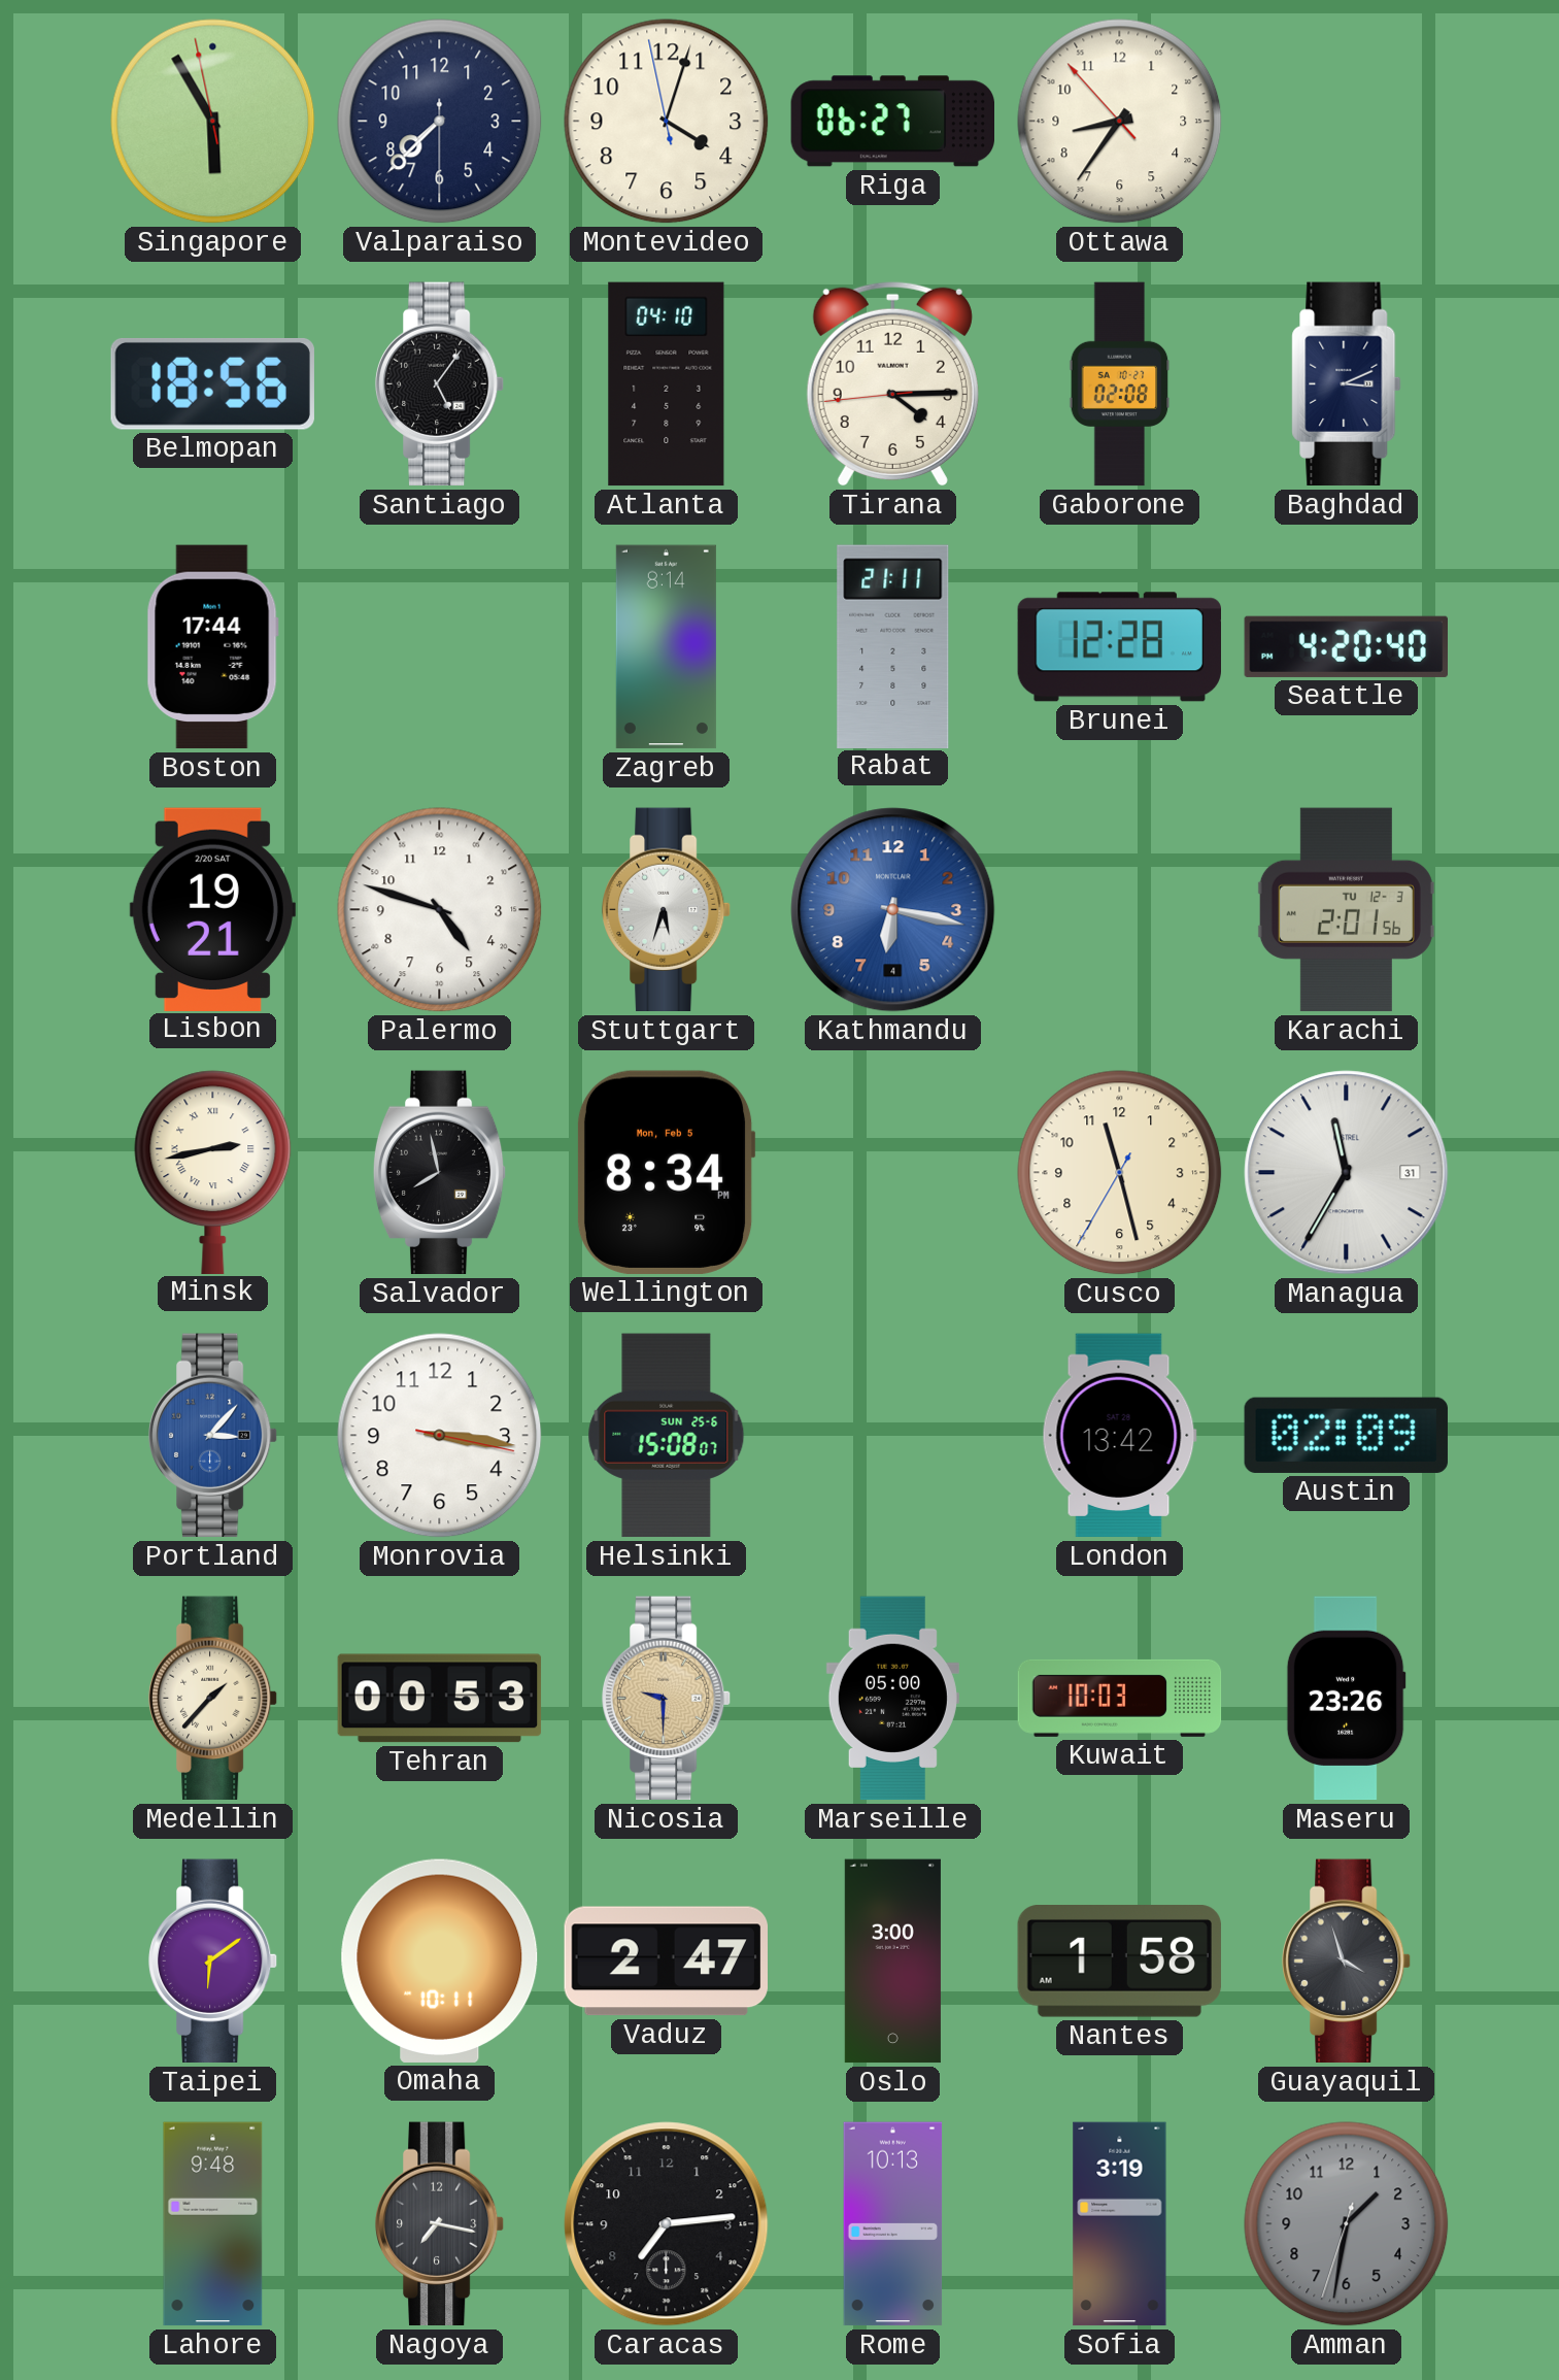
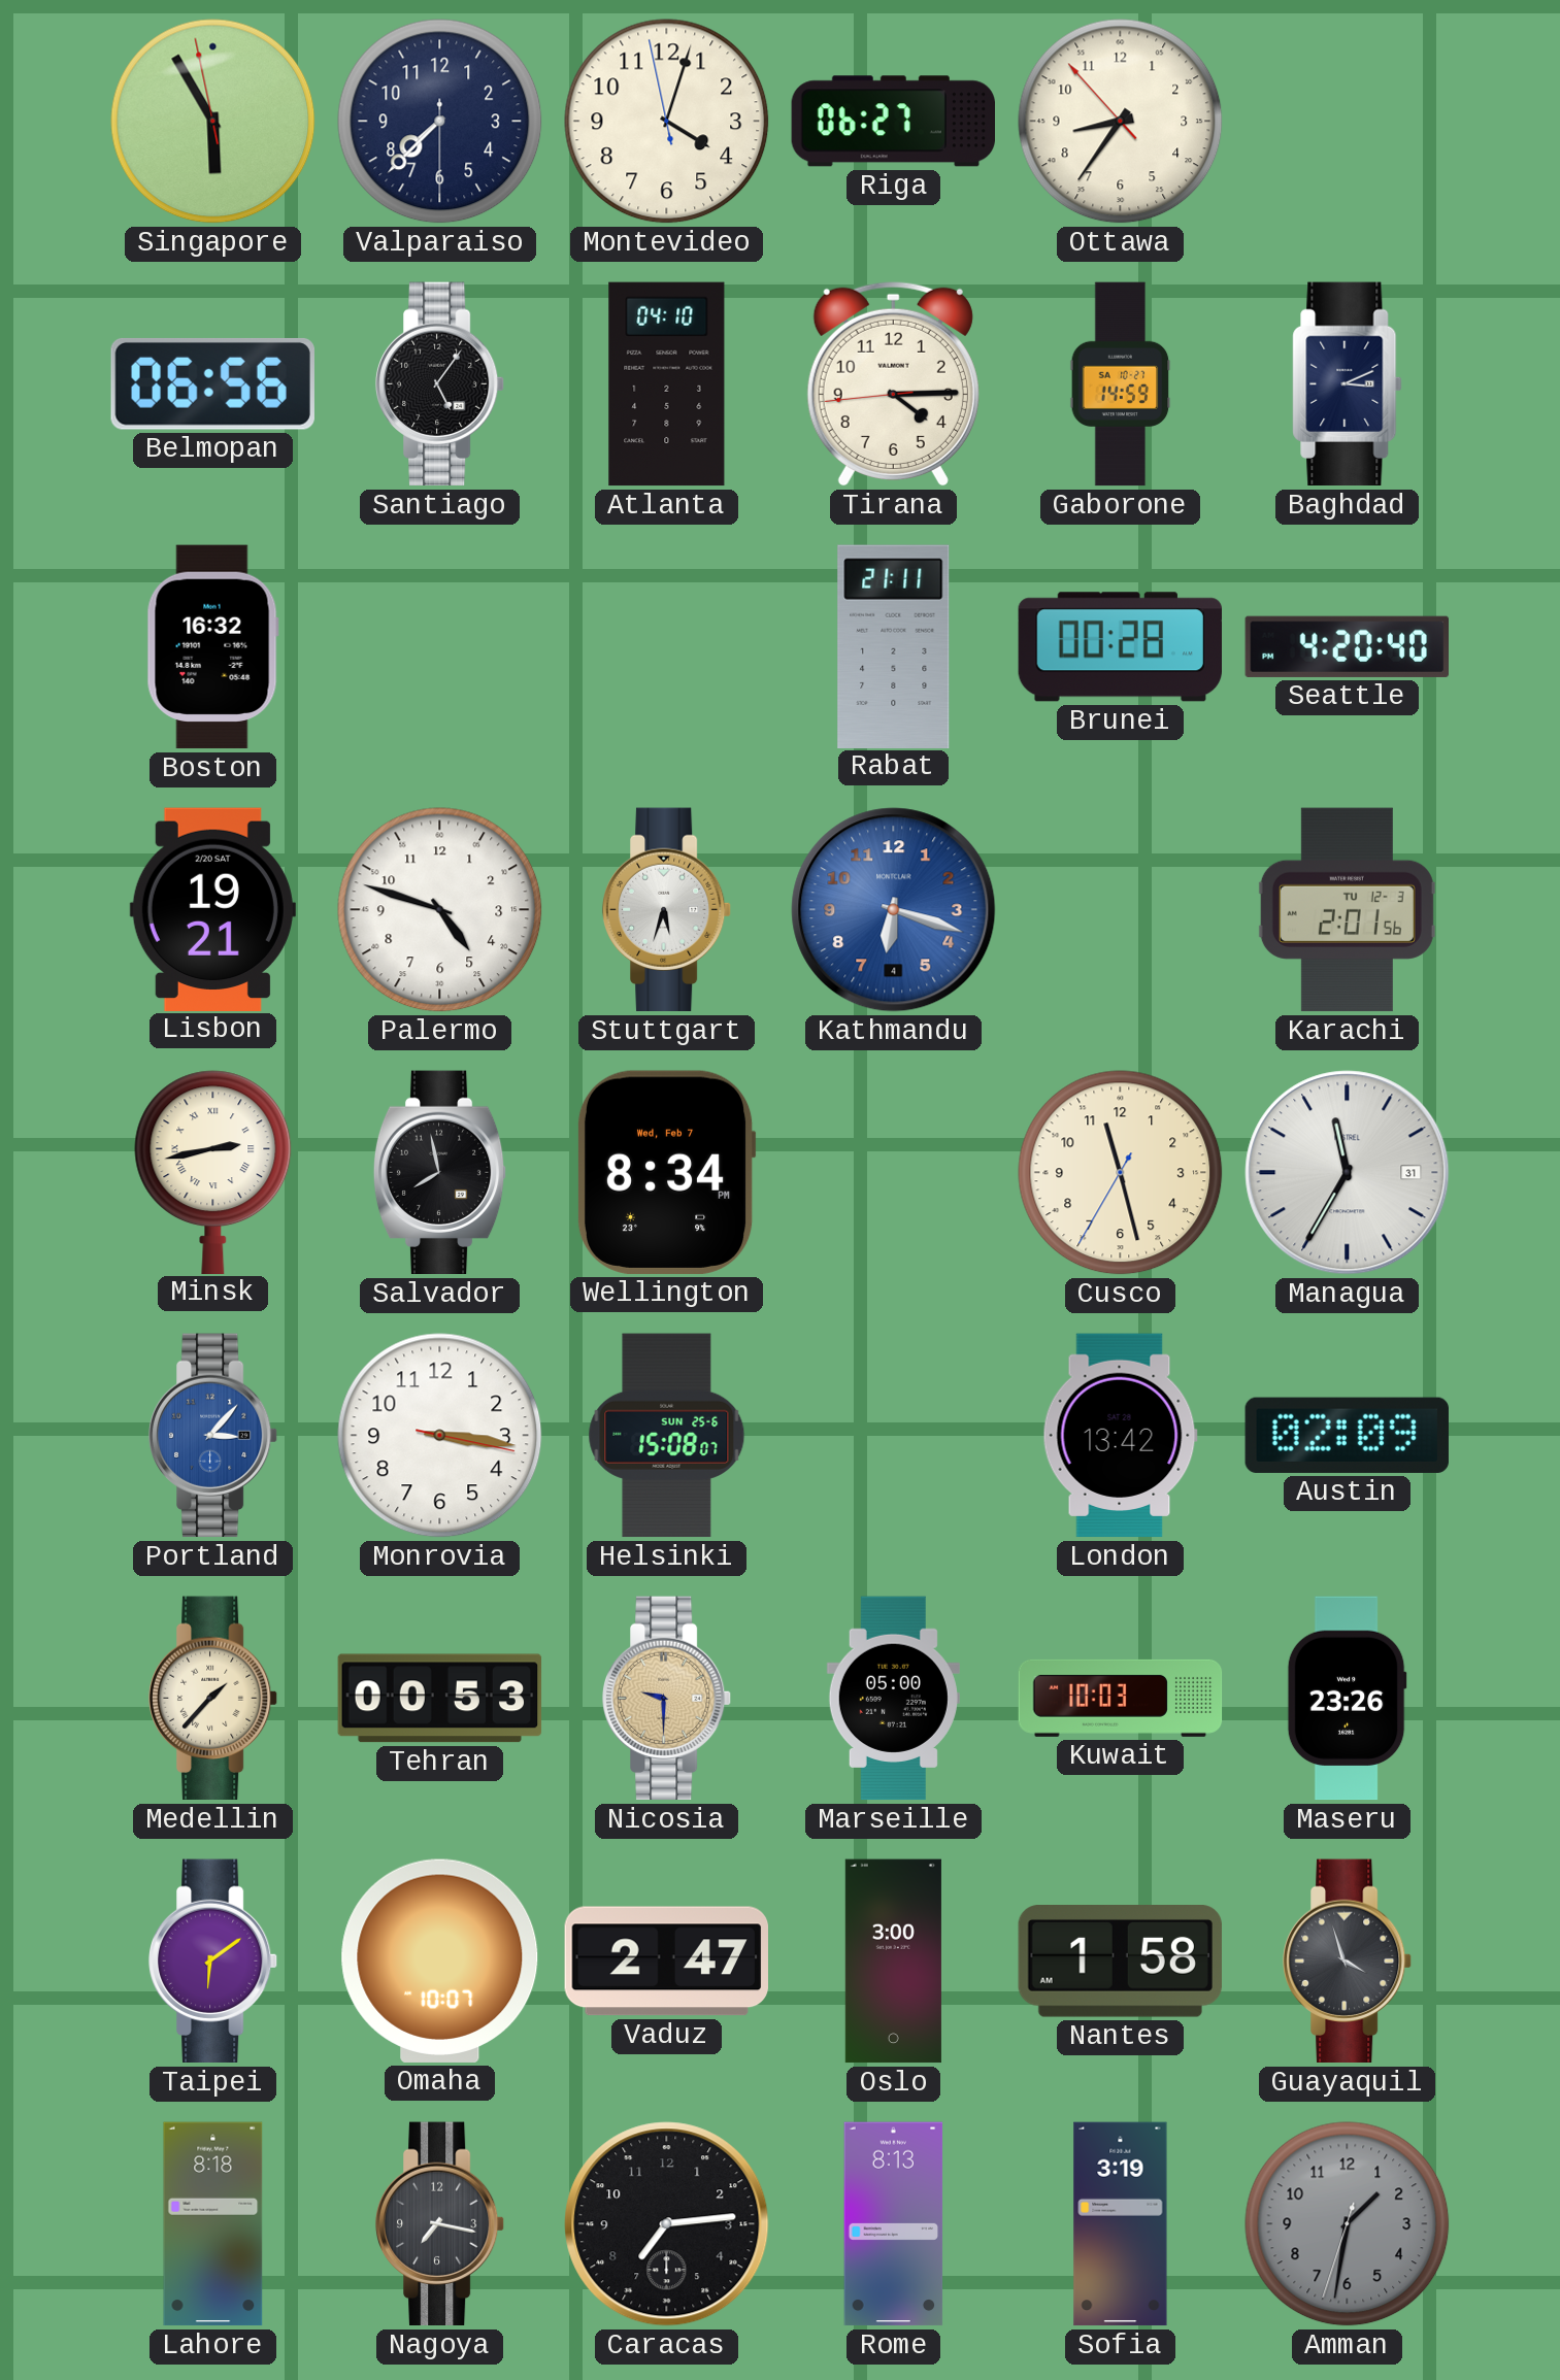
Belmopan: 18:56 -> 06:56
Gaborone: 02:08 -> 14:59
Boston: 17:44 -> 16:32
Zagreb: 8:14 -> none
Brunei: 12:28 -> 00:28
Kathmandu: 6:17 -> 6:18
Wellington date: Mon, Feb 5 -> Wed, Feb 7
Omaha: 10:11 -> 10:07
Lahore: 9:48 -> 8:18
Rome: 10:13 -> 8:13
